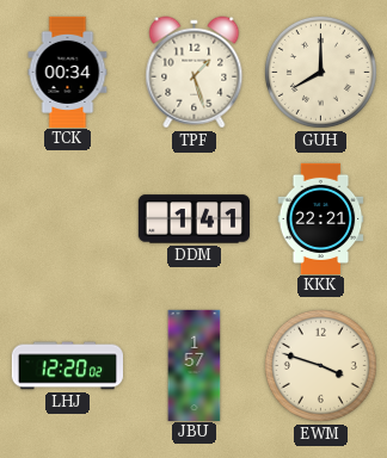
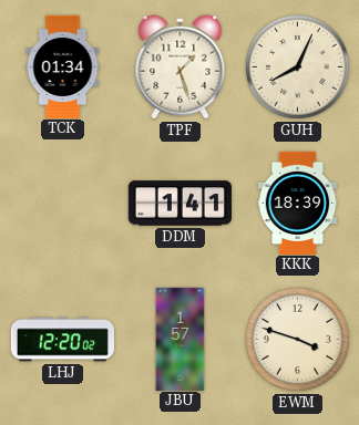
TCK: 00:34 -> 01:34
GUH: 8:00 -> 8:04
KKK: 22:21 -> 18:39
